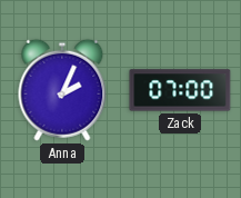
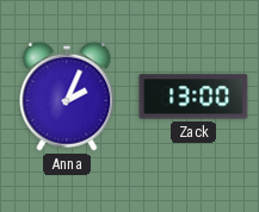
Zack: 07:00 -> 13:00
